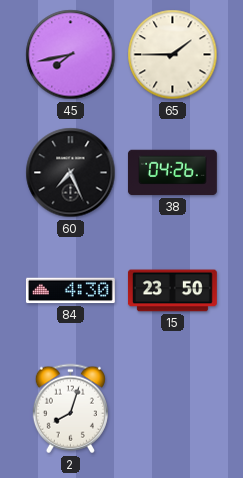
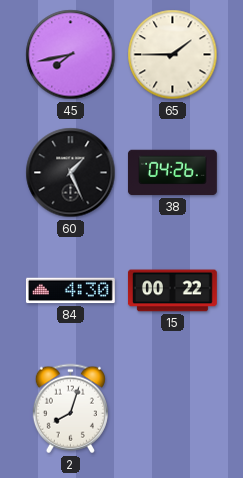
60: 7:26 -> 1:26
15: 23:50 -> 00:22
